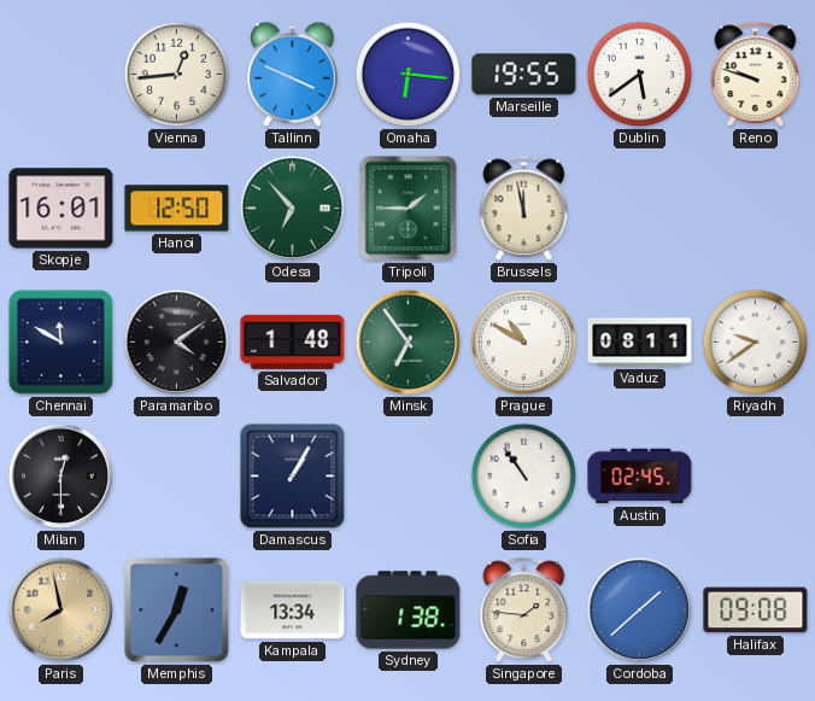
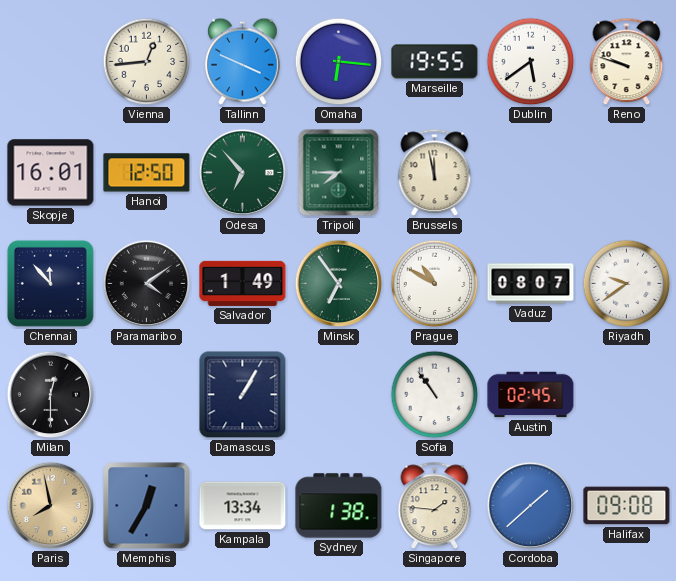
Tripoli: 1:45 -> 7:45
Chennai: 11:50 -> 11:53
Salvador: 1:48 -> 1:49
Vaduz: 08:11 -> 08:07
